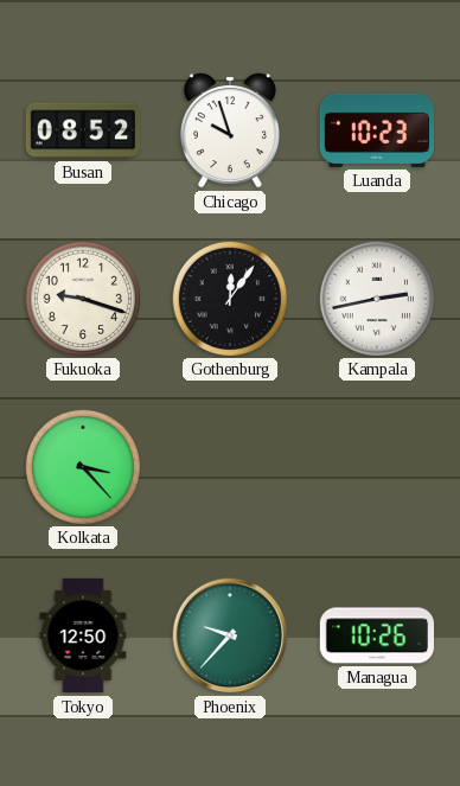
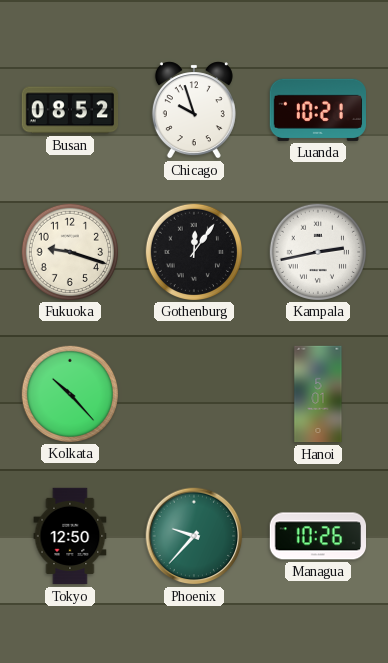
Luanda: 10:23 -> 10:21
Kolkata: 3:23 -> 10:23
Hanoi: none -> 5:01
